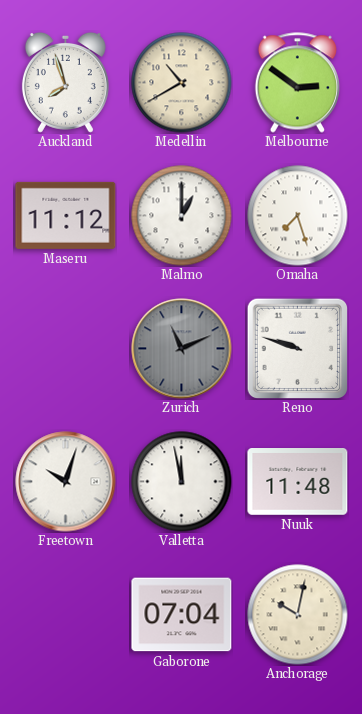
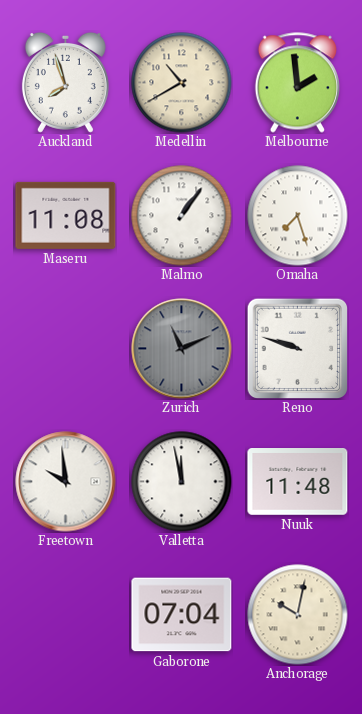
Melbourne: 2:51 -> 1:59
Maseru: 11:12 -> 11:08
Malmo: 1:00 -> 1:06
Freetown: 10:03 -> 9:59
